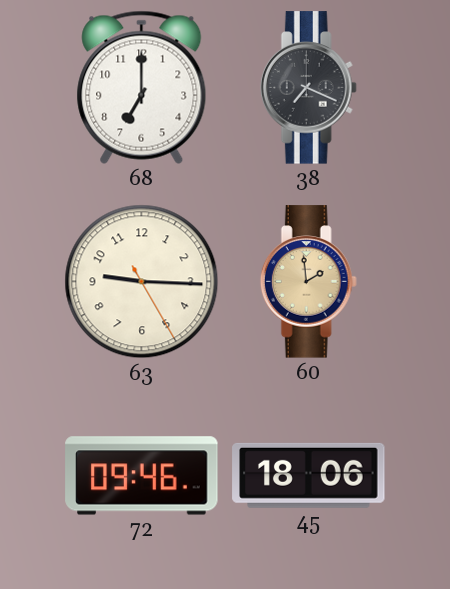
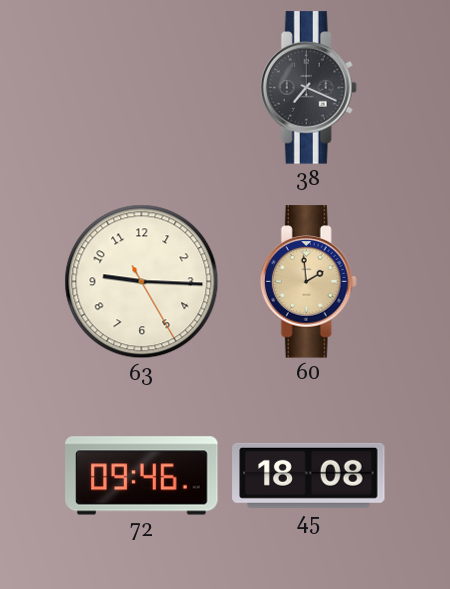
68: 7:00 -> none
45: 18:06 -> 18:08
